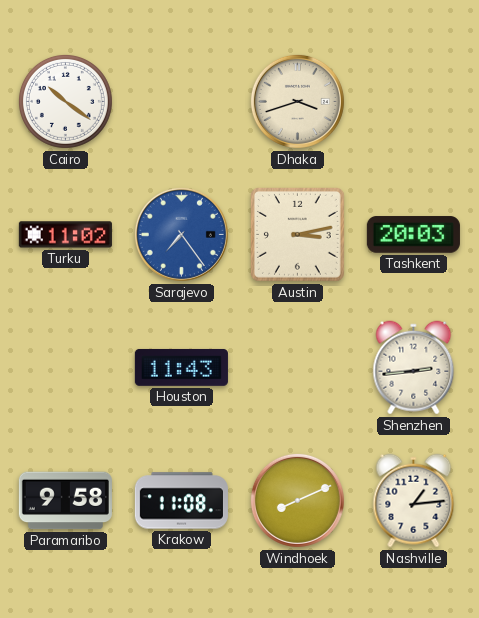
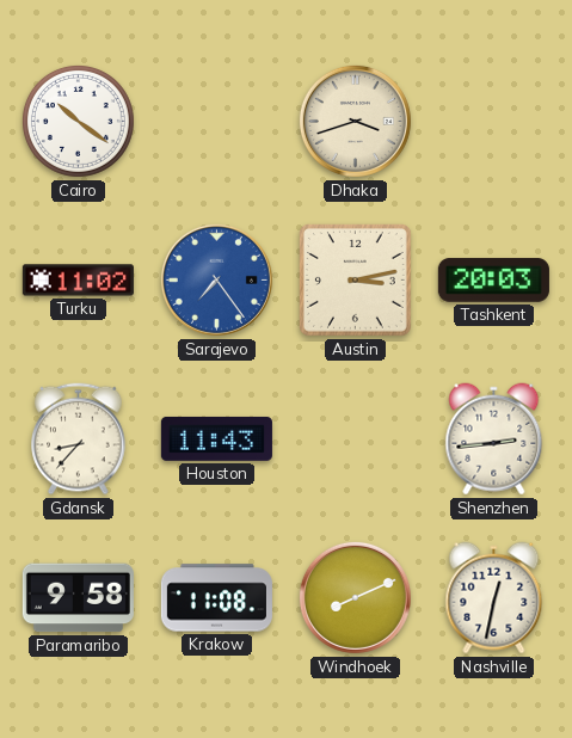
Gdansk: none -> 8:37
Nashville: 1:14 -> 12:32
